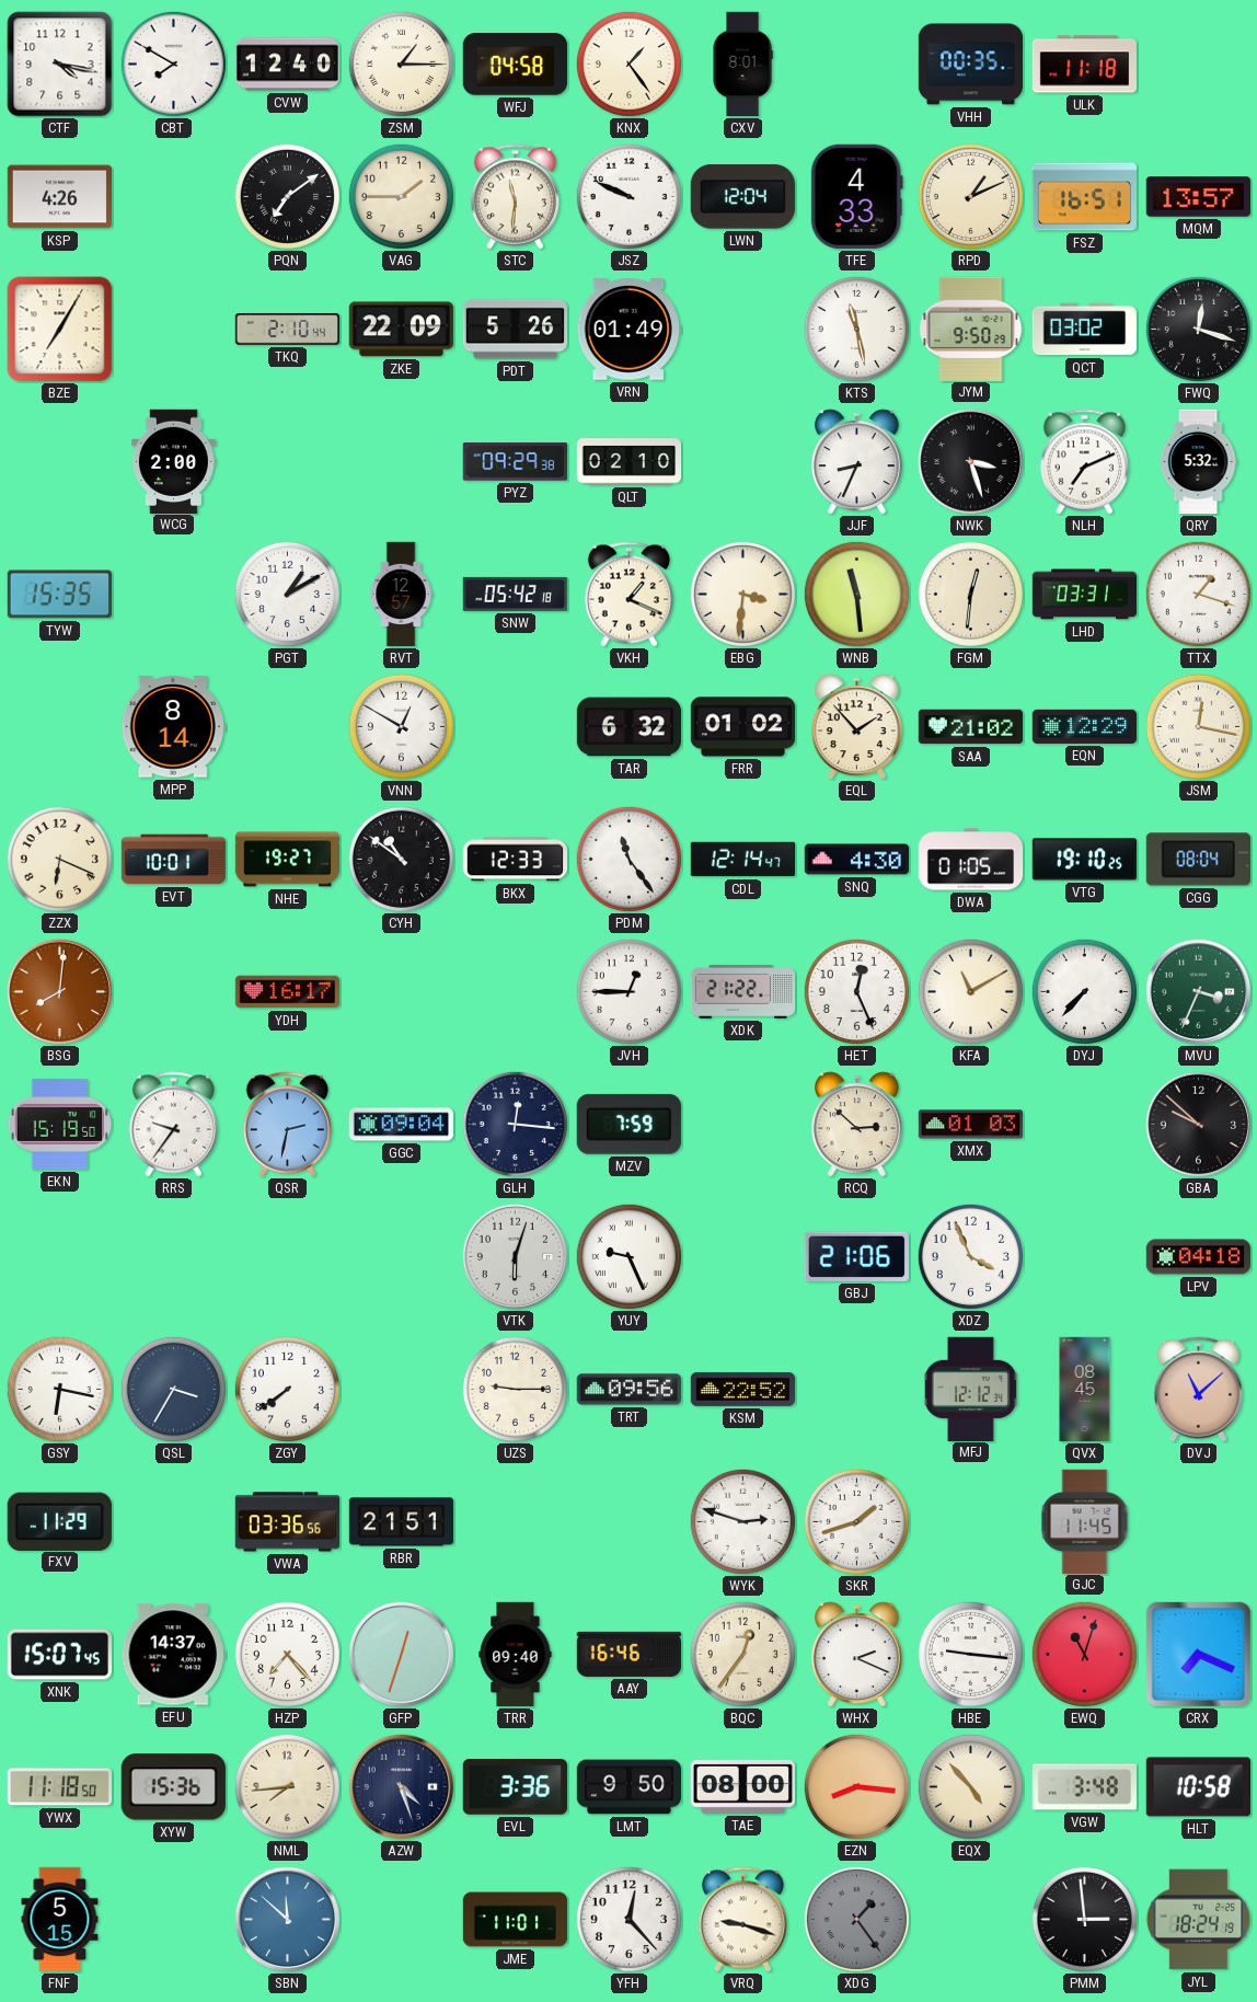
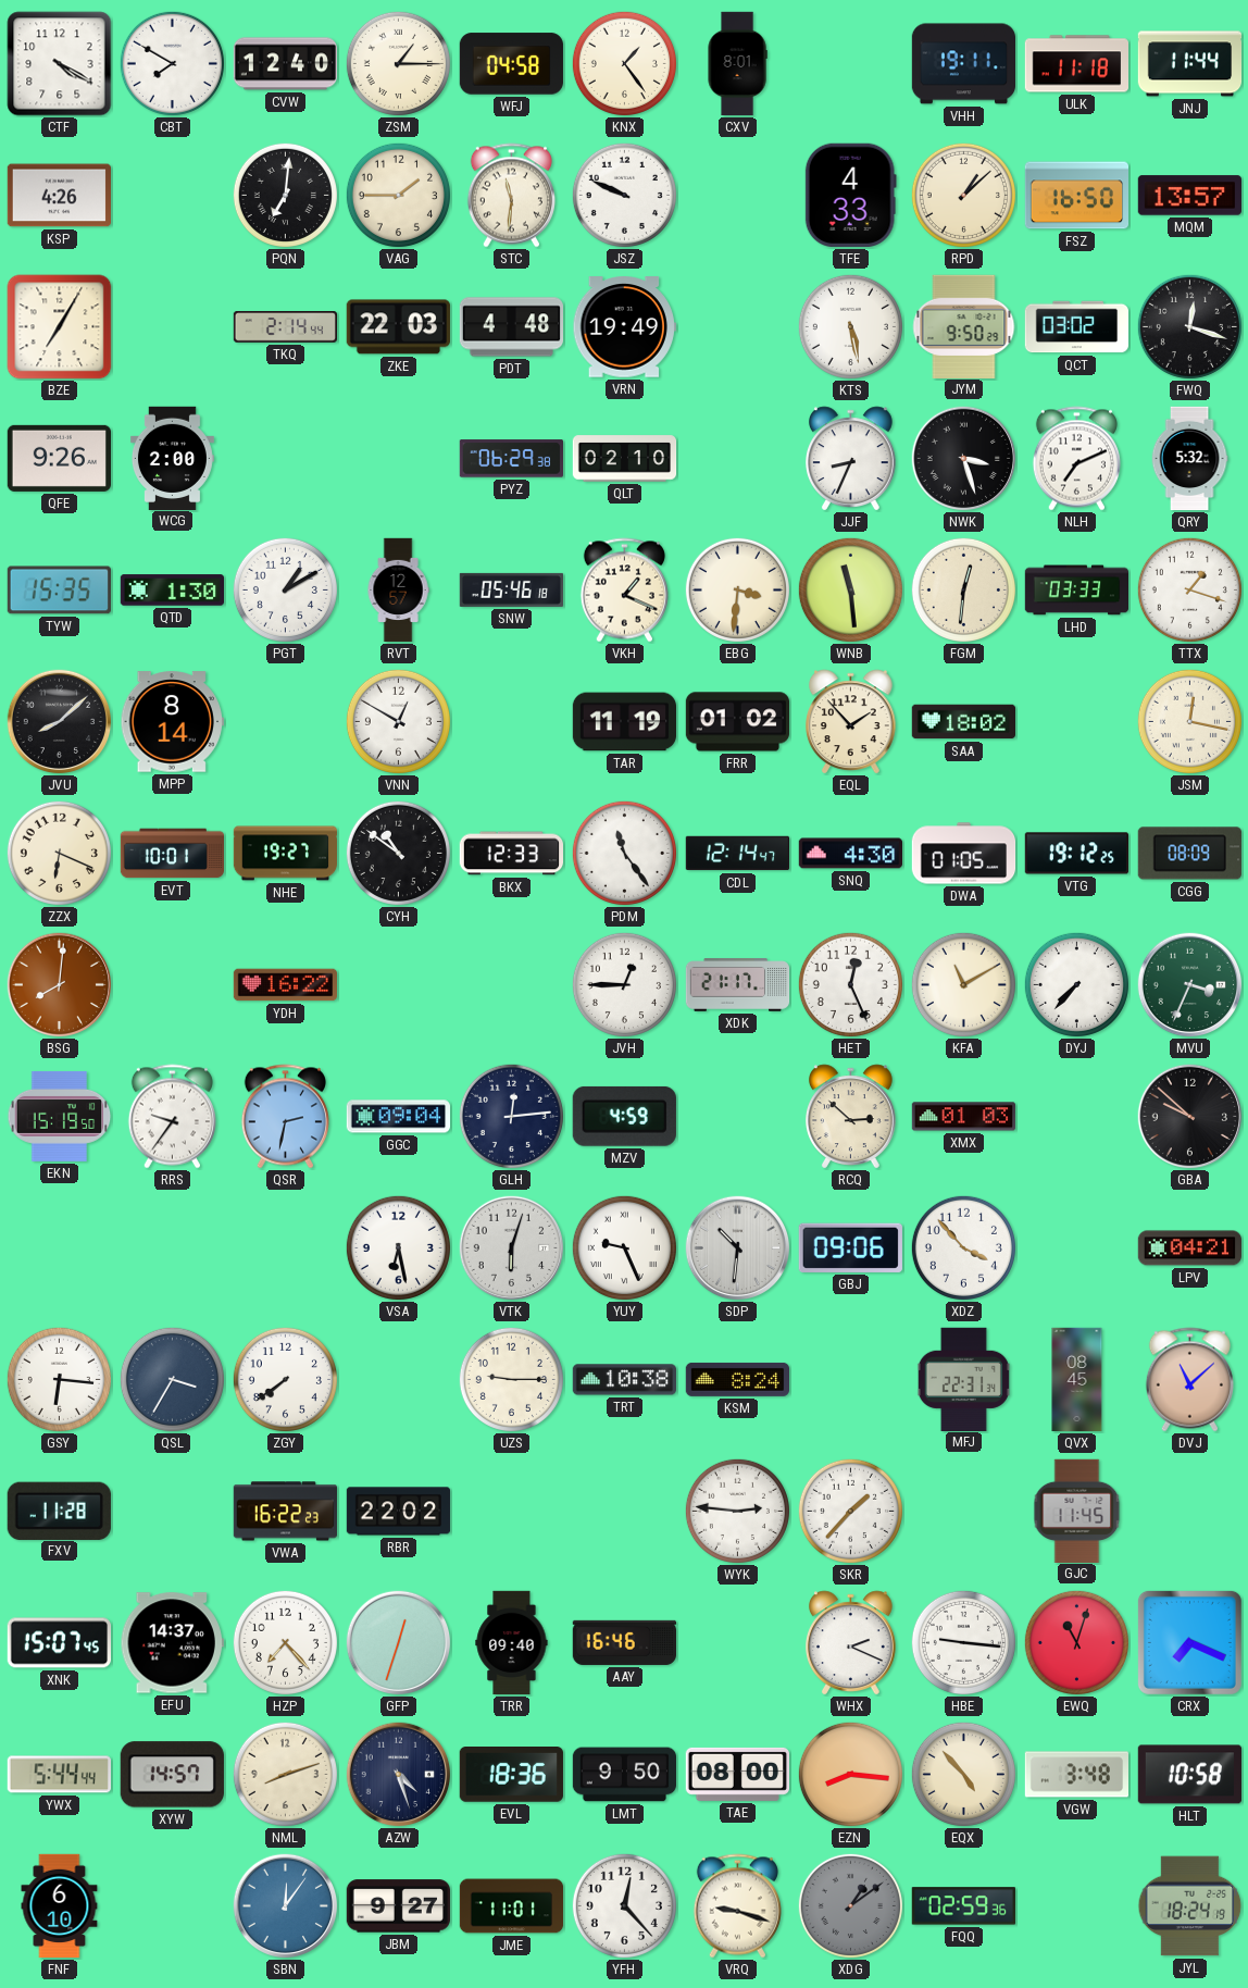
CTF: 4:17 -> 4:20
VHH: 00:35 -> 19:11
JNJ: none -> 11:44
PQN: 7:09 -> 7:01
LWN: 12:04 -> none
RPD: 1:11 -> 1:08
FSZ: 16:51 -> 16:50
TKQ: 2:10 -> 2:14
ZKE: 22:09 -> 22:03
PDT: 5:26 -> 4:48
VRN: 01:49 -> 19:49
KTS: 11:28 -> 5:28
QFE: none -> 9:26
PYZ: 09:29 -> 06:29
QTD: none -> 1:30
SNW: 05:42 -> 05:46
LHD: 03:31 -> 03:33
JVU: none -> 8:08
TAR: 6:32 -> 11:19
SAA: 21:02 -> 18:02
EQN: 12:29 -> none
VTG: 19:10 -> 19:12
CGG: 08:04 -> 08:09
YDH: 16:17 -> 16:22
XDK: 21:22 -> 21:17
GLH: 12:16 -> 12:14
MZV: 7:59 -> 4:59
VSA: none -> 6:28
SDP: none -> 10:31
GBJ: 21:06 -> 09:06
XDZ: 3:56 -> 3:53
LPV: 04:18 -> 04:21
GSY: 6:17 -> 6:16
TRT: 09:56 -> 10:38
KSM: 22:52 -> 8:24
MFJ: 12:12 -> 22:31
FXV: 11:29 -> 11:28
VWA: 03:36 -> 16:22
RBR: 21:51 -> 22:02
WYK: 2:48 -> 2:46
SKR: 1:42 -> 1:37
BQC: 12:36 -> none
YWX: 11:18 -> 5:44
XYW: 15:36 -> 14:57
NML: 7:44 -> 8:12
EVL: 3:36 -> 18:36
FNF: 5:15 -> 6:10
SBN: 11:52 -> 12:06
JBM: none -> 9:27
XDG: 1:24 -> 1:09
FQQ: none -> 02:59
PMM: 2:59 -> none
